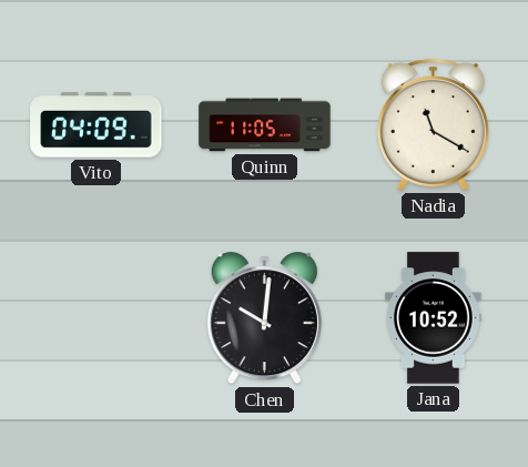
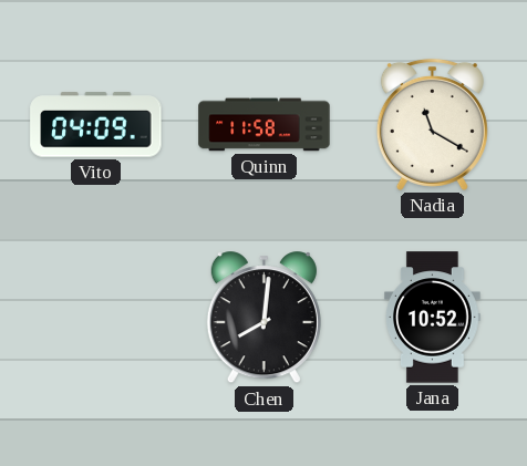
Quinn: 11:05 -> 11:58
Chen: 10:01 -> 8:01
